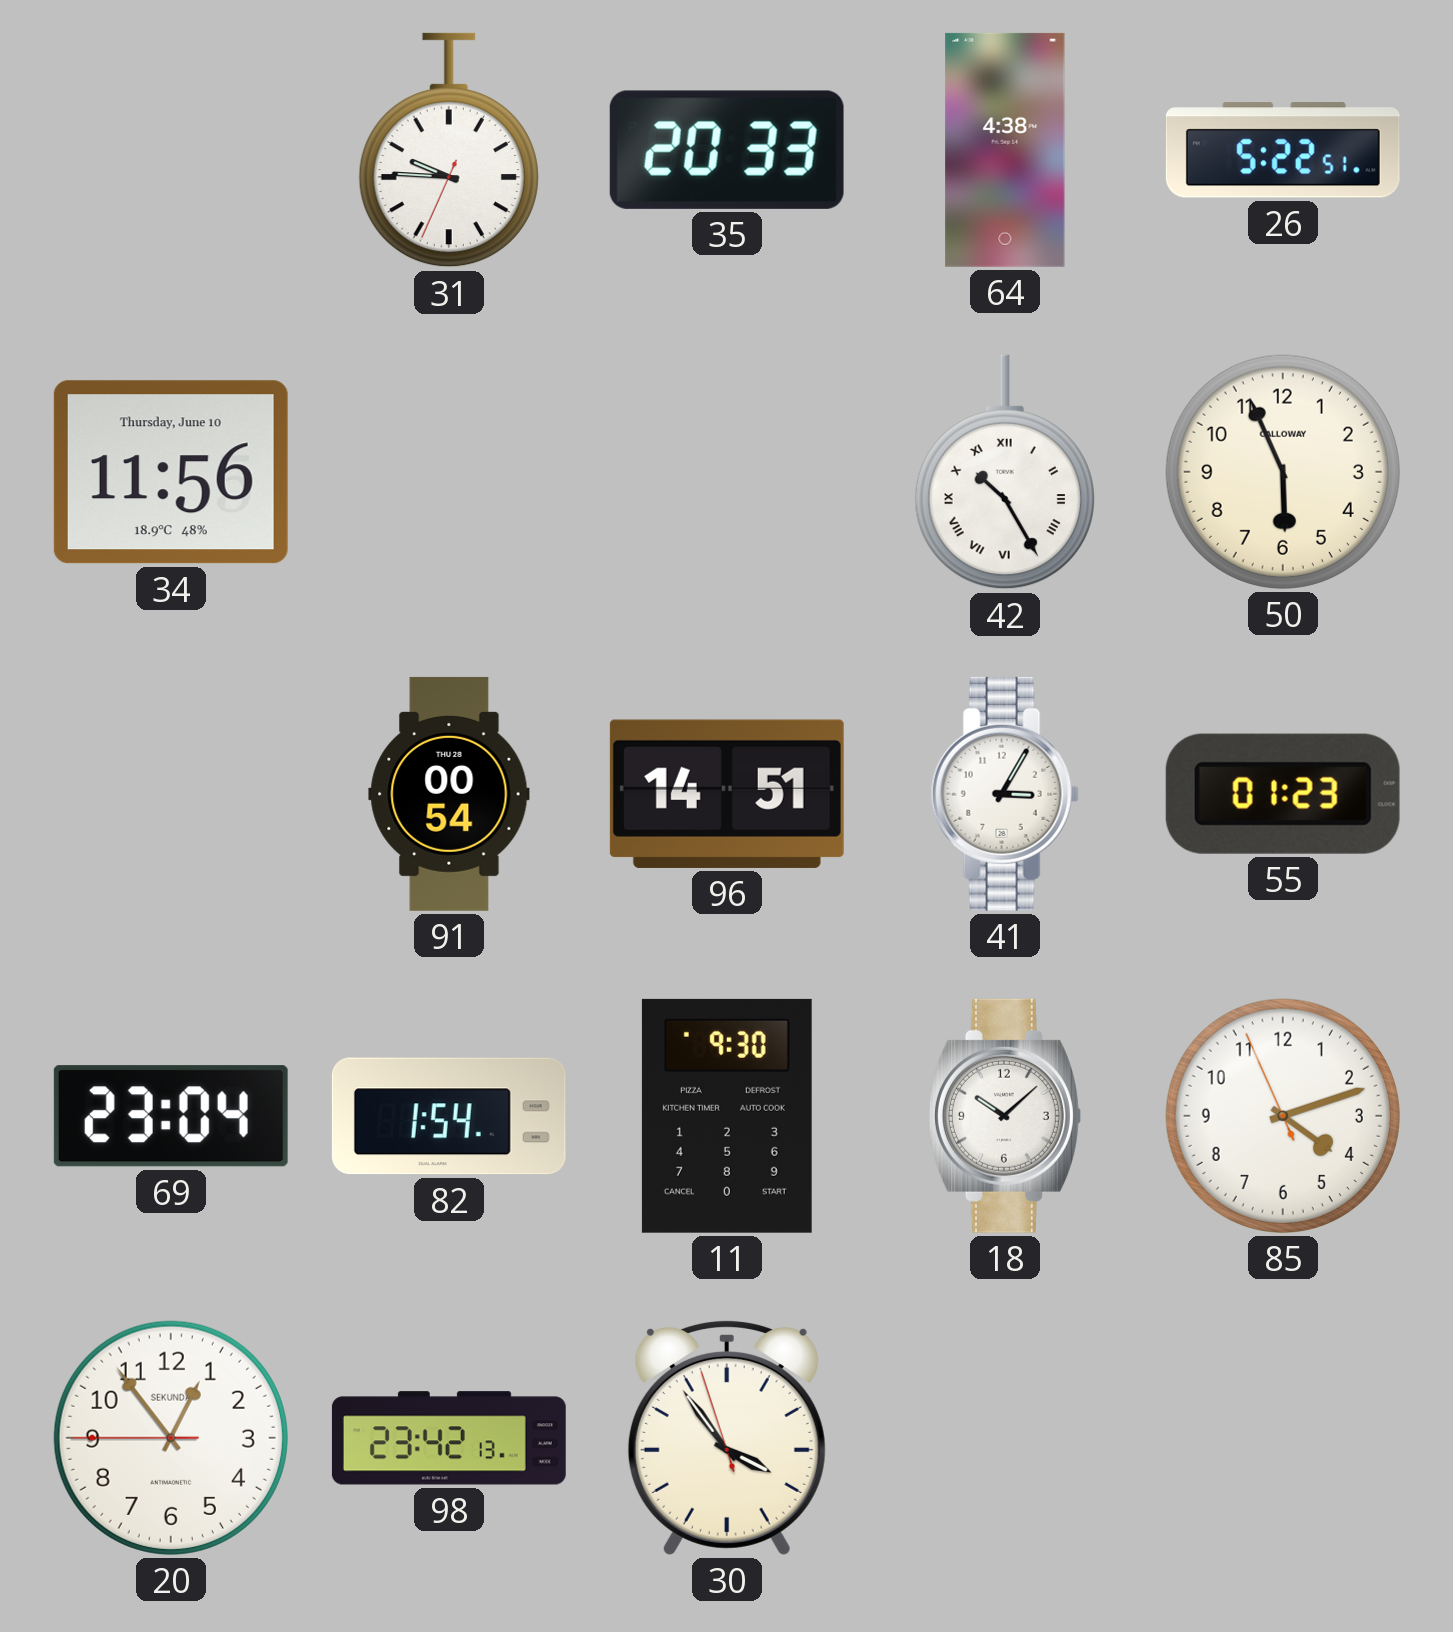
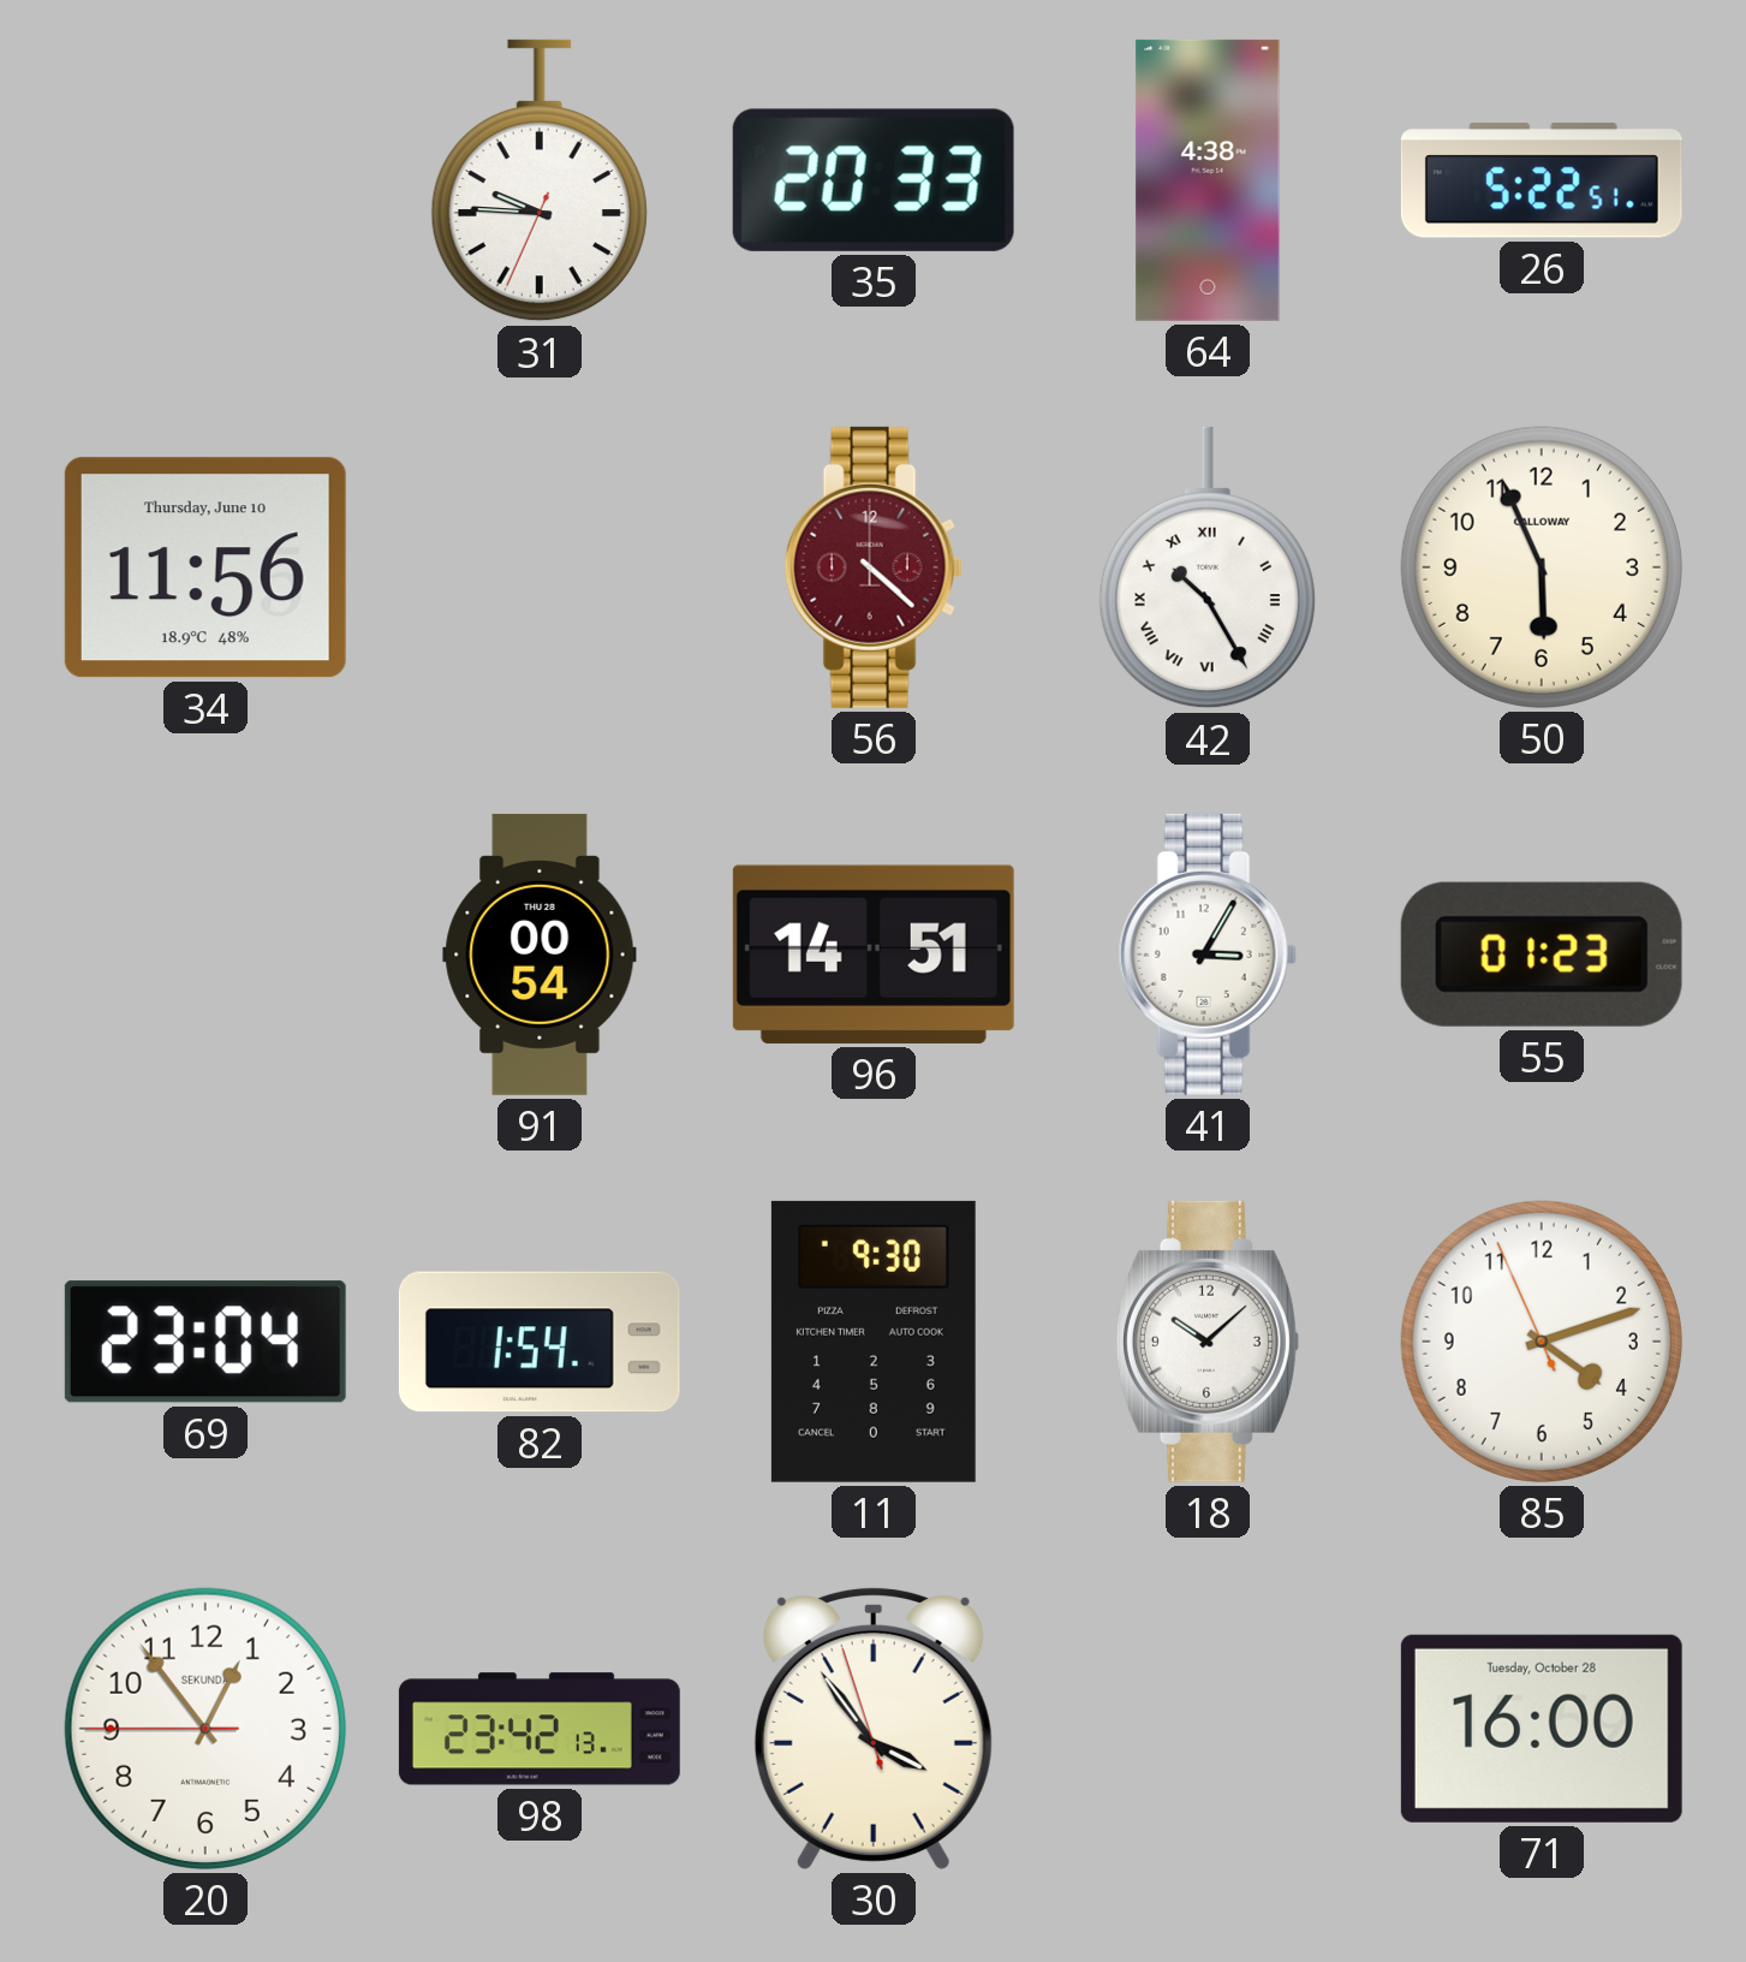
56: none -> 4:22
71: none -> 16:00
